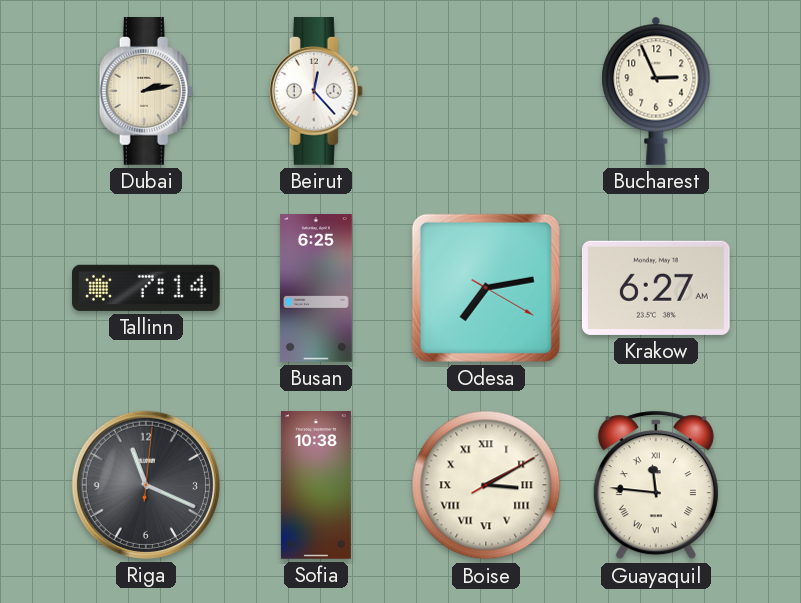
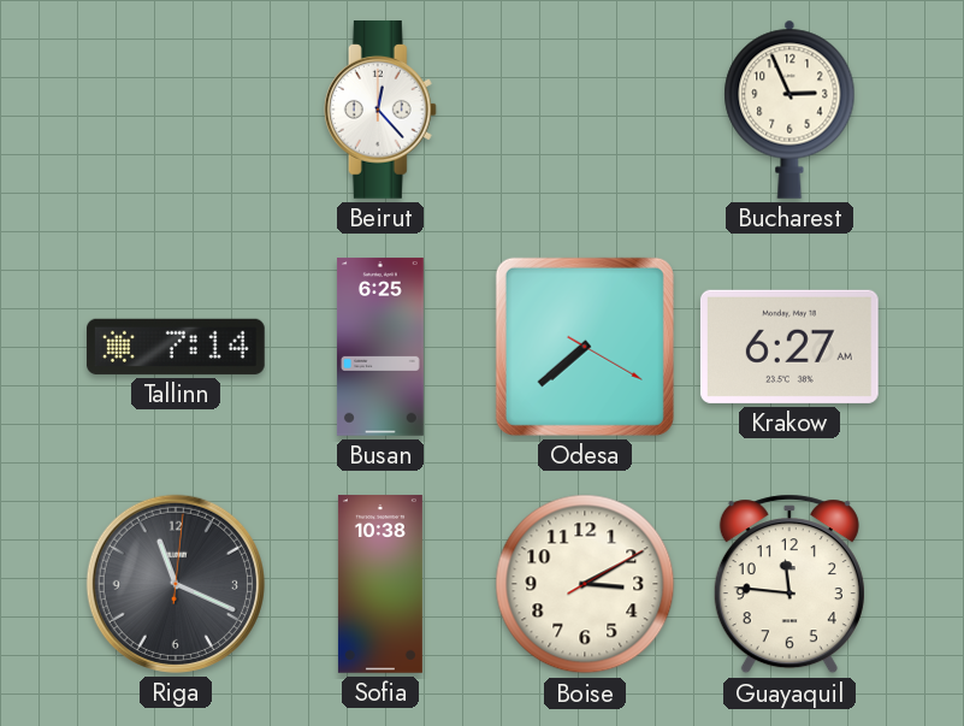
Dubai: 2:13 -> none
Odesa: 7:13 -> 7:38
Boise numerals: Roman -> Arabic
Guayaquil numerals: Roman -> Arabic
